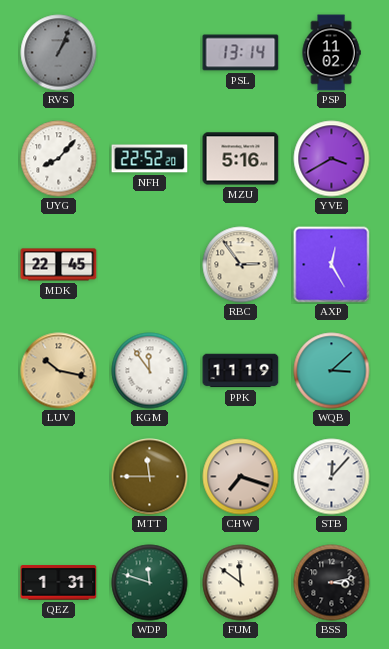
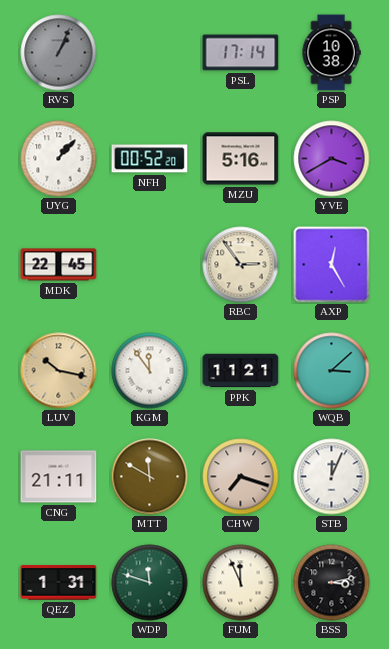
PSL: 13:14 -> 17:14
PSP: 11:02 -> 10:38
UYG: 8:07 -> 1:07
NFH: 22:52 -> 00:52
PPK: 11:19 -> 11:21
CNG: none -> 21:11
MTT: 11:45 -> 11:50
STB: 12:07 -> 12:04
FUM: 11:51 -> 11:56
